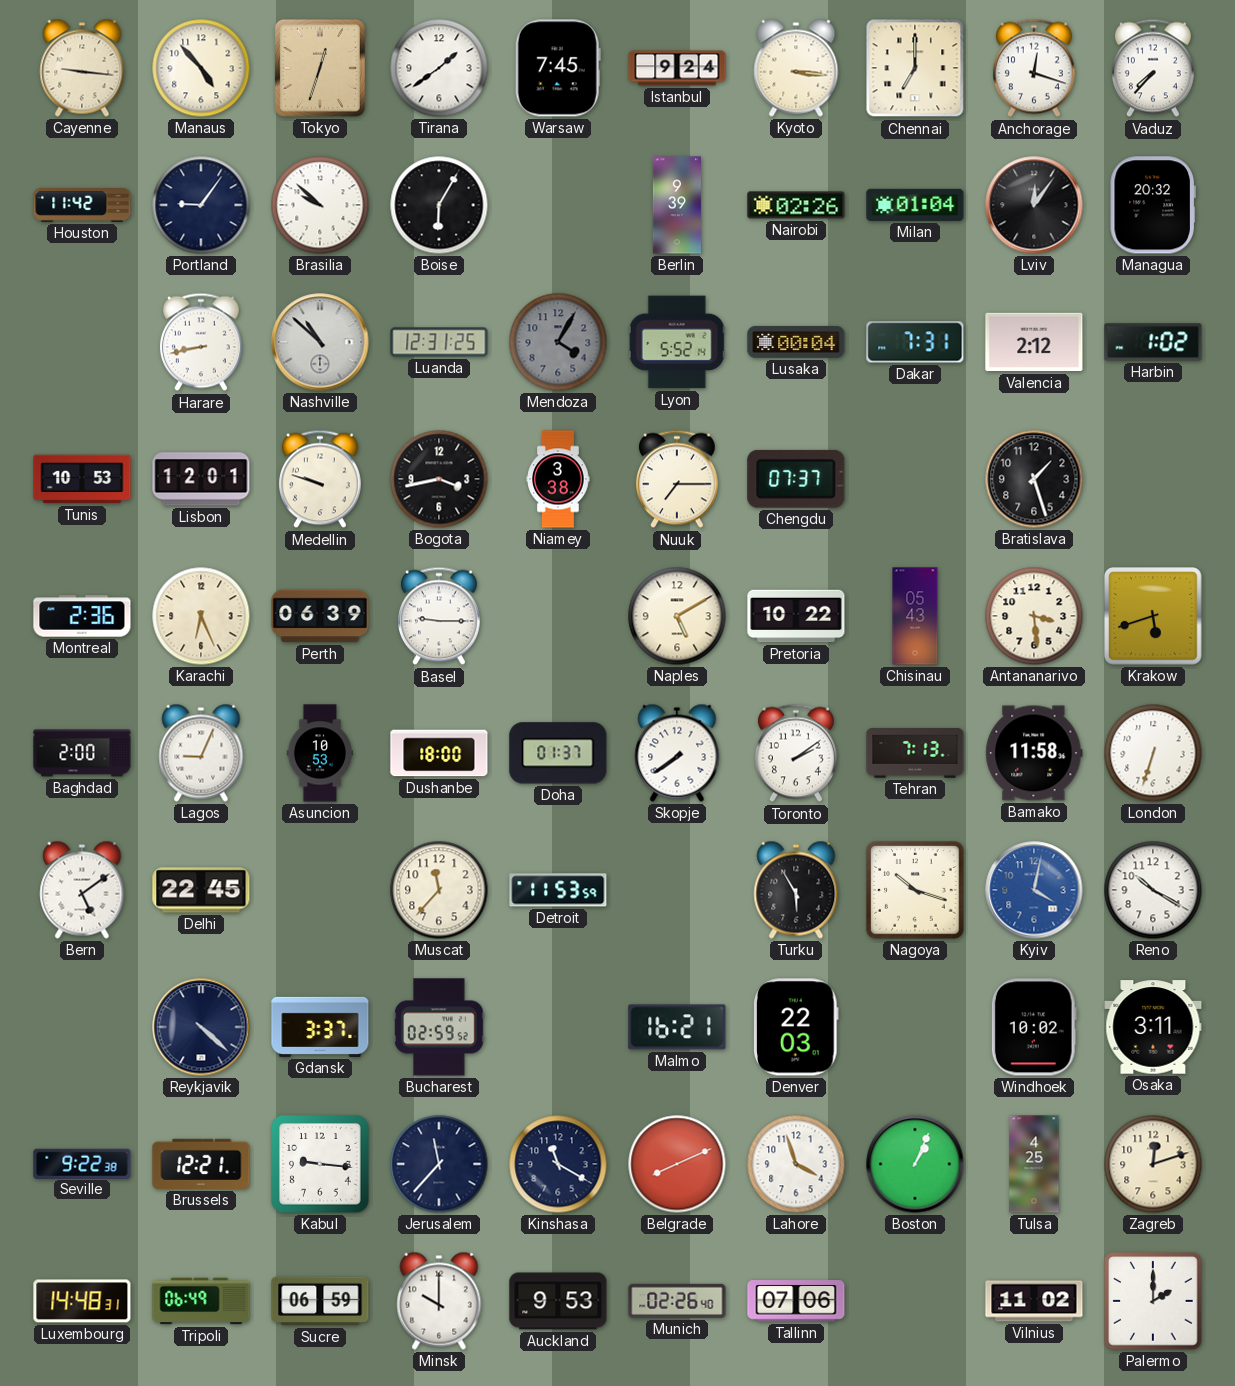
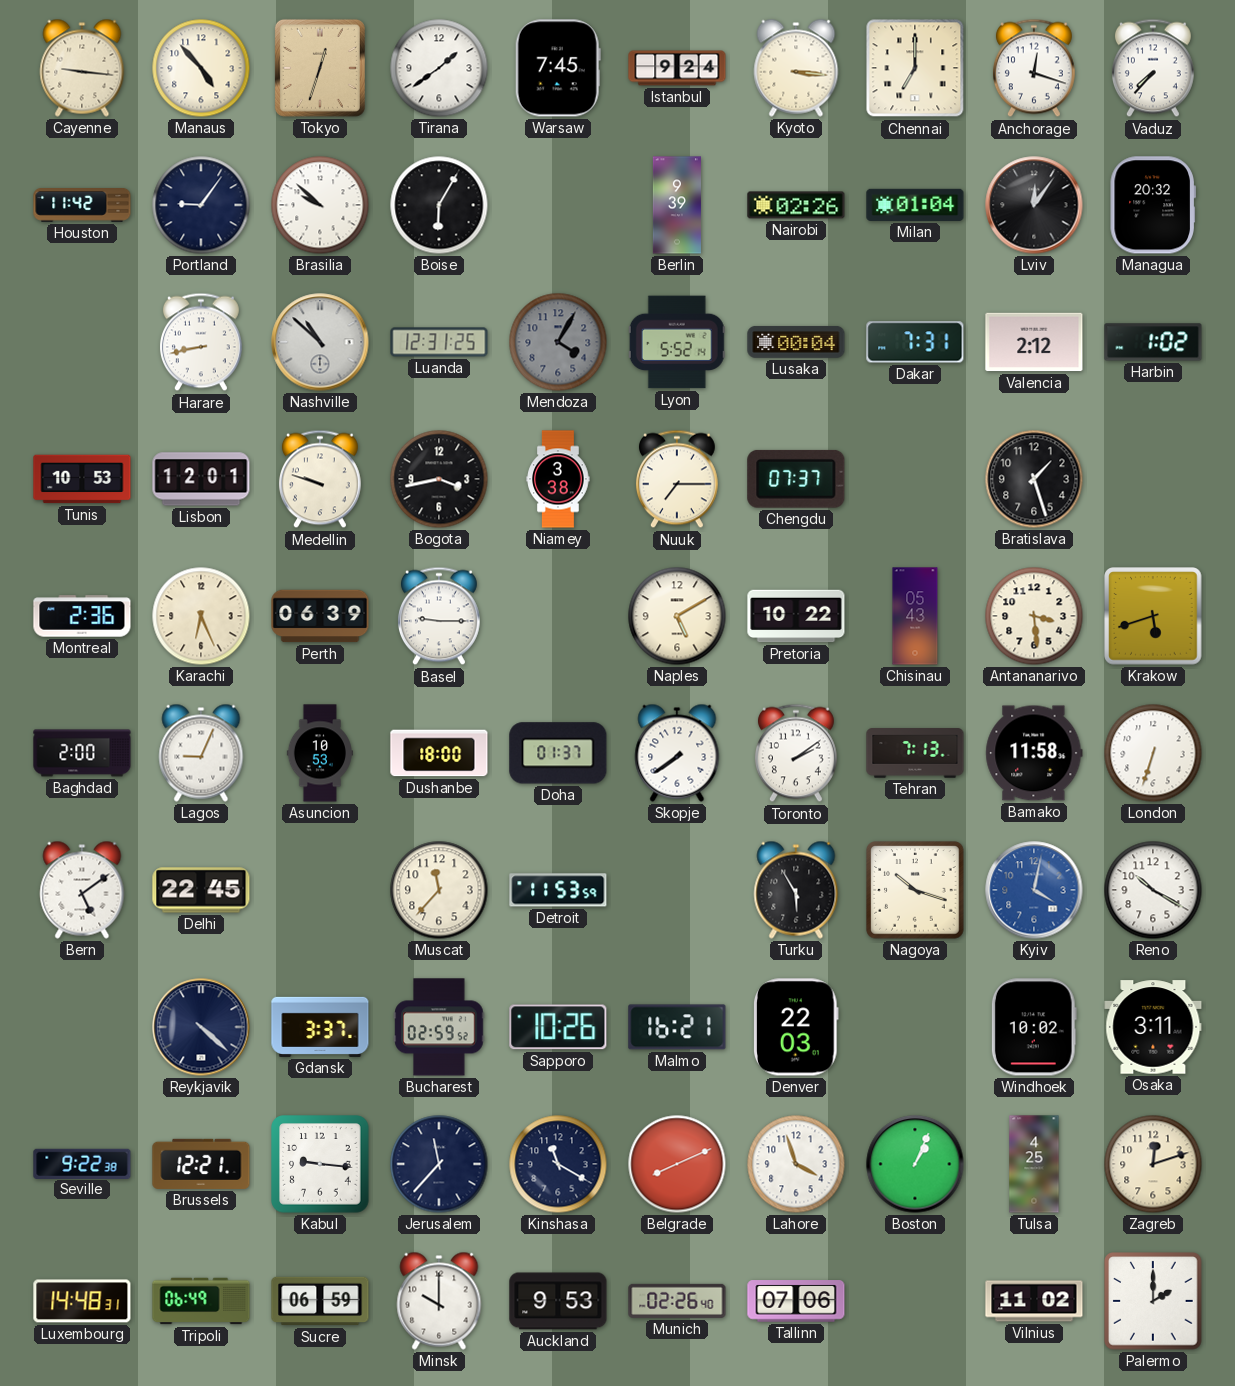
Sapporo: none -> 10:26
